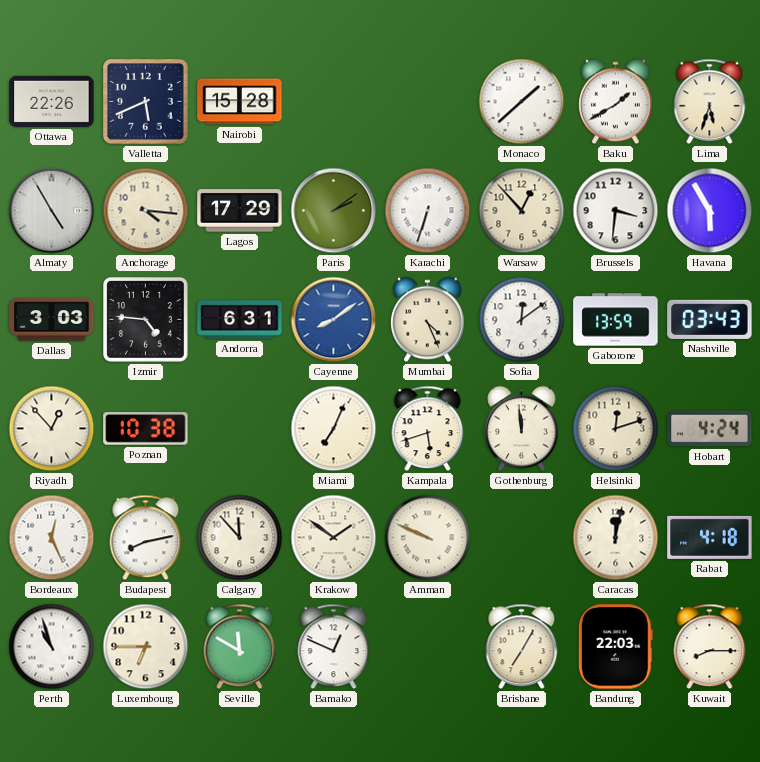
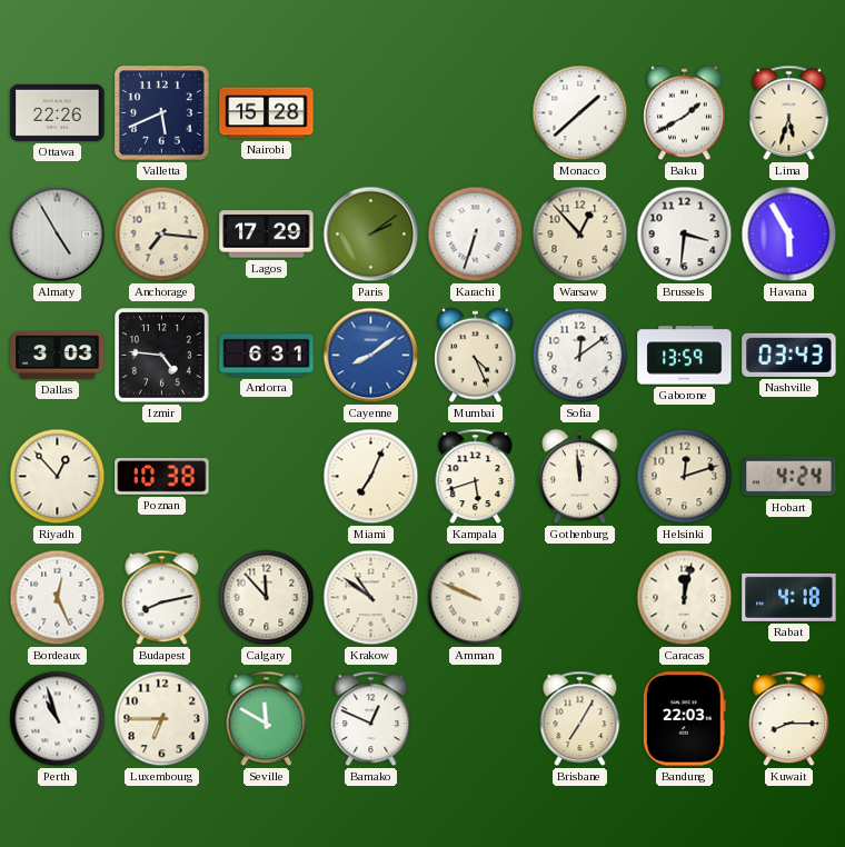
Anchorage: 4:16 -> 7:16
Krakow: 1:51 -> 10:51
